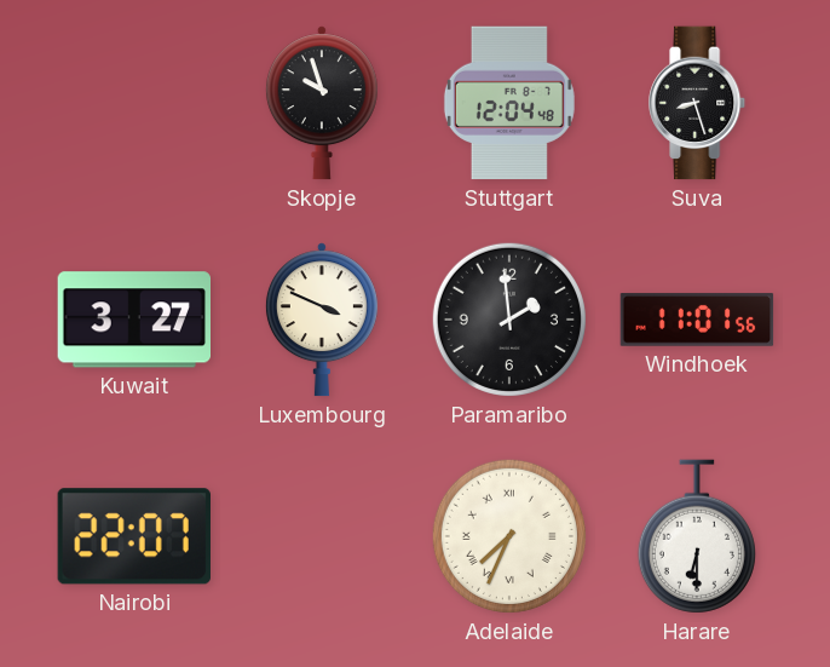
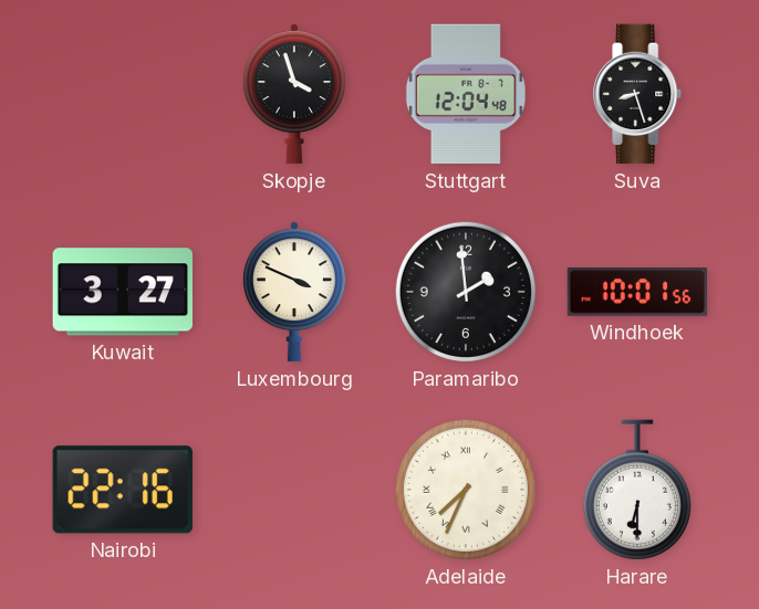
Skopje: 9:57 -> 3:57
Windhoek: 11:01 -> 10:01
Nairobi: 22:07 -> 22:16
